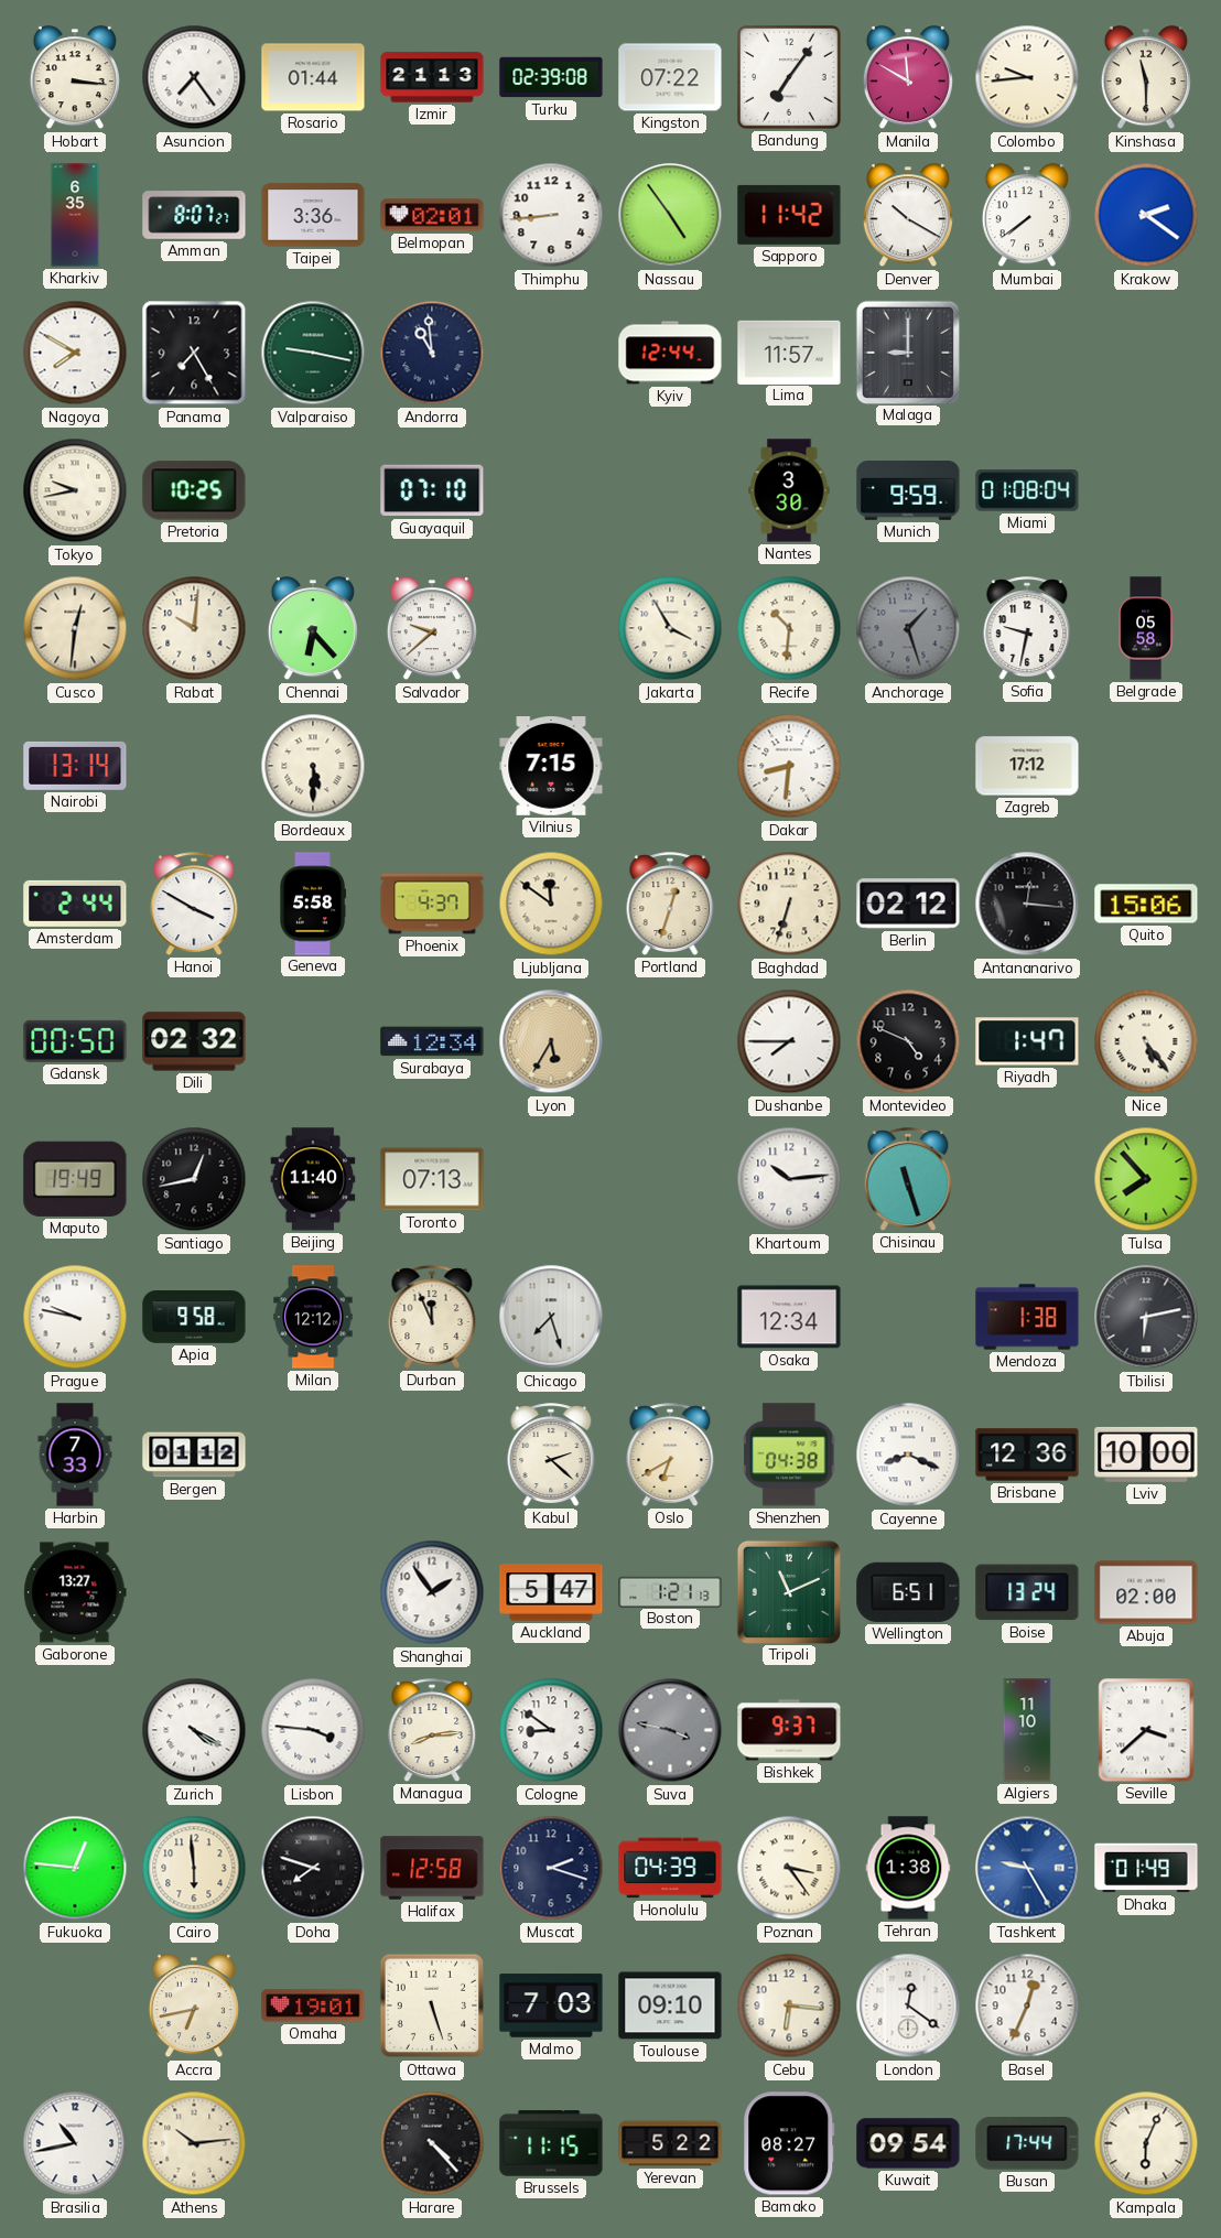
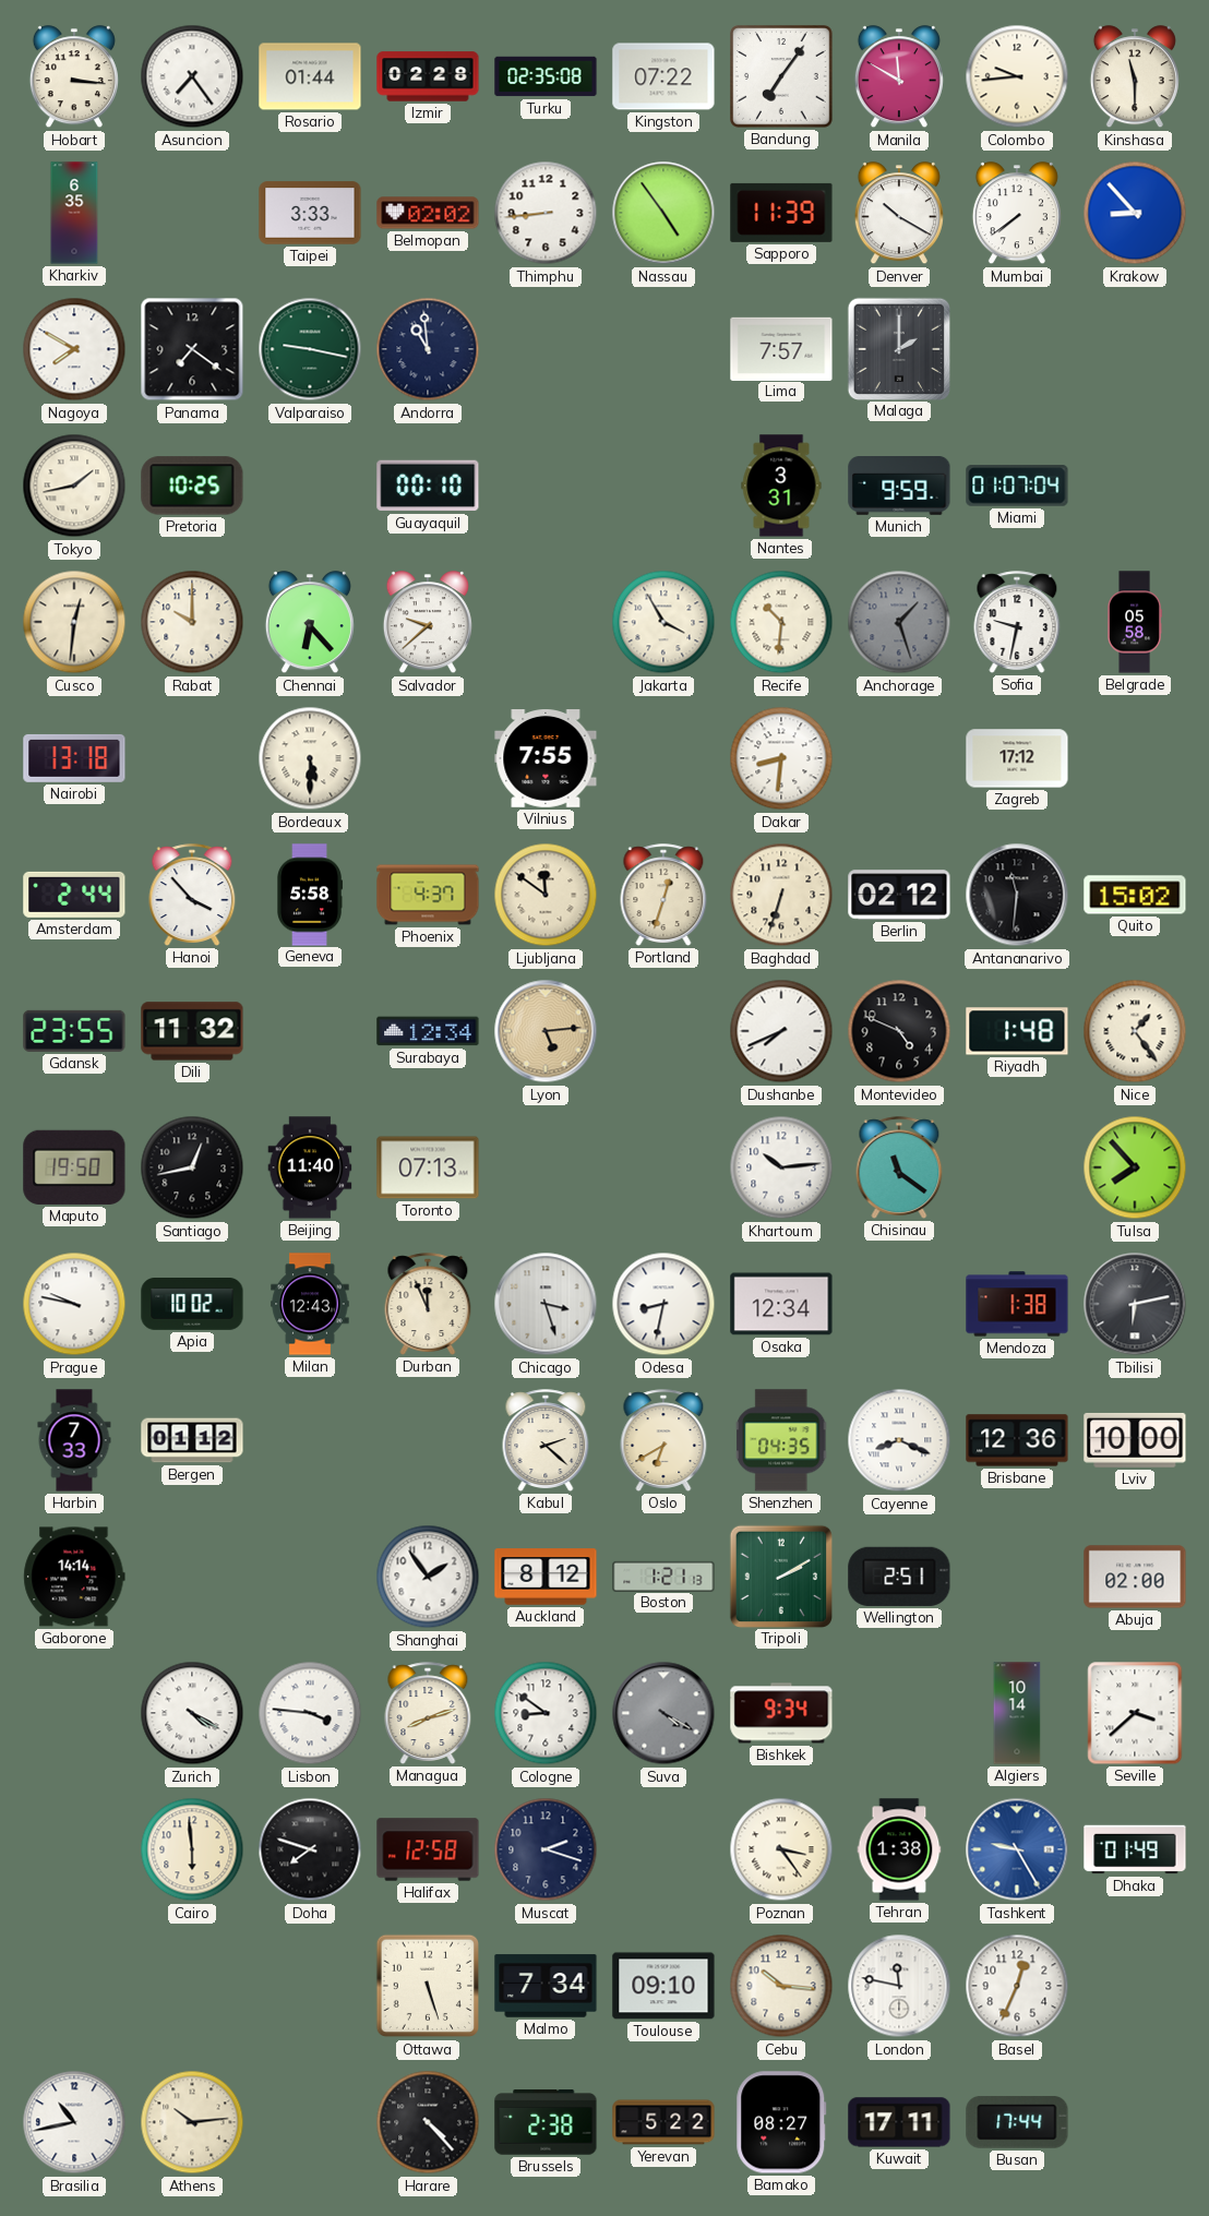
Izmir: 21:13 -> 02:28
Turku: 02:39 -> 02:35
Amman: 8:07 -> none
Taipei: 3:36 -> 3:33
Belmopan: 02:01 -> 02:02
Sapporo: 11:42 -> 11:39
Krakow: 2:21 -> 8:53
Panama: 7:25 -> 7:21
Kyiv: 12:44 -> none
Lima: 11:57 -> 7:57
Malaga: 9:00 -> 2:00
Tokyo: 9:43 -> 1:43
Guayaquil: 07:10 -> 00:10
Nantes: 3:30 -> 3:31
Miami: 01:08 -> 01:07
Rabat: 10:01 -> 10:00
Nairobi: 13:14 -> 13:18
Vilnius: 7:15 -> 7:55
Hanoi: 3:50 -> 3:53
Antananarivo: 12:16 -> 11:31
Quito: 15:06 -> 15:02
Gdansk: 00:50 -> 23:55
Dili: 02:32 -> 11:32
Lyon: 5:35 -> 5:14
Dushanbe: 7:45 -> 7:41
Riyadh: 1:47 -> 1:48
Nice: 5:24 -> 1:24
Maputo: 19:49 -> 19:50
Chisinau: 11:27 -> 11:21
Apia: 9:58 -> 10:02
Milan: 12:12 -> 12:43
Chicago: 7:27 -> 3:27
Odesa: none -> 8:32
Shenzhen: 04:38 -> 04:35
Gaborone: 13:27 -> 14:14
Auckland: 5:47 -> 8:12
Tripoli: 11:11 -> 2:10
Wellington: 6:51 -> 2:51
Boise: 13:24 -> none
Managua: 8:14 -> 8:12
Suva: 3:47 -> 4:20
Bishkek: 9:37 -> 9:34
Algiers: 11:10 -> 10:14
Fukuoka: 12:46 -> none
Honolulu: 04:39 -> none
Accra: 6:43 -> none
Omaha: 19:01 -> none
Malmo: 7:03 -> 7:34
Cebu: 6:16 -> 10:16
London: 12:21 -> 11:47
Brussels: 11:15 -> 2:38
Kuwait: 09:54 -> 17:11
Kampala: 6:04 -> none
